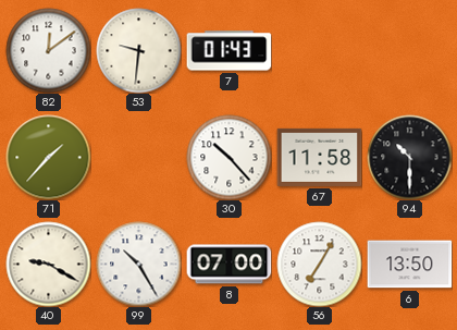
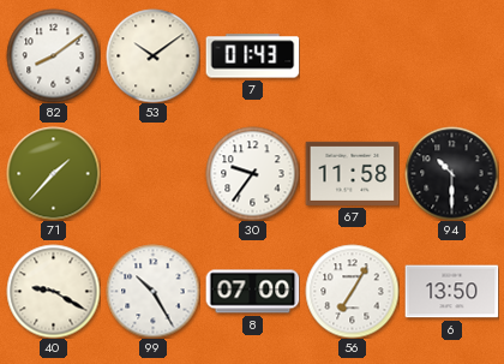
82: 12:09 -> 8:09
53: 9:31 -> 10:09
30: 10:23 -> 9:36
